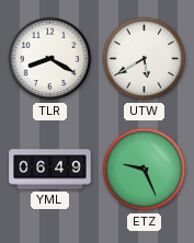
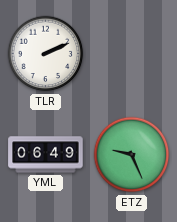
TLR: 8:20 -> 2:11
UTW: 5:40 -> none
